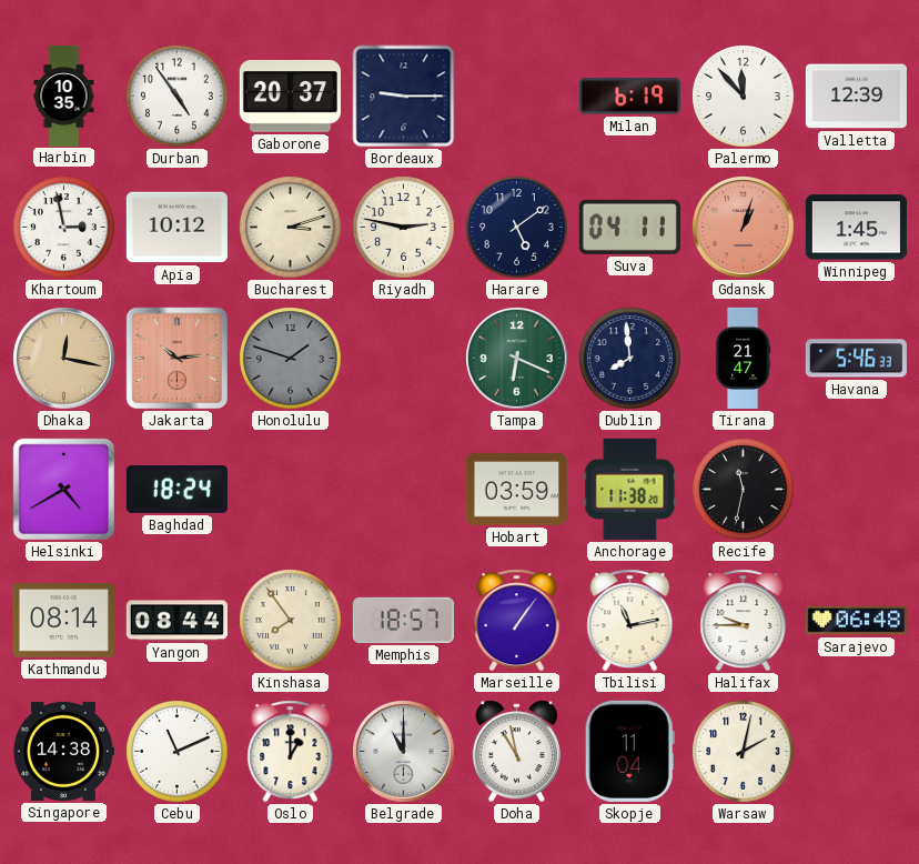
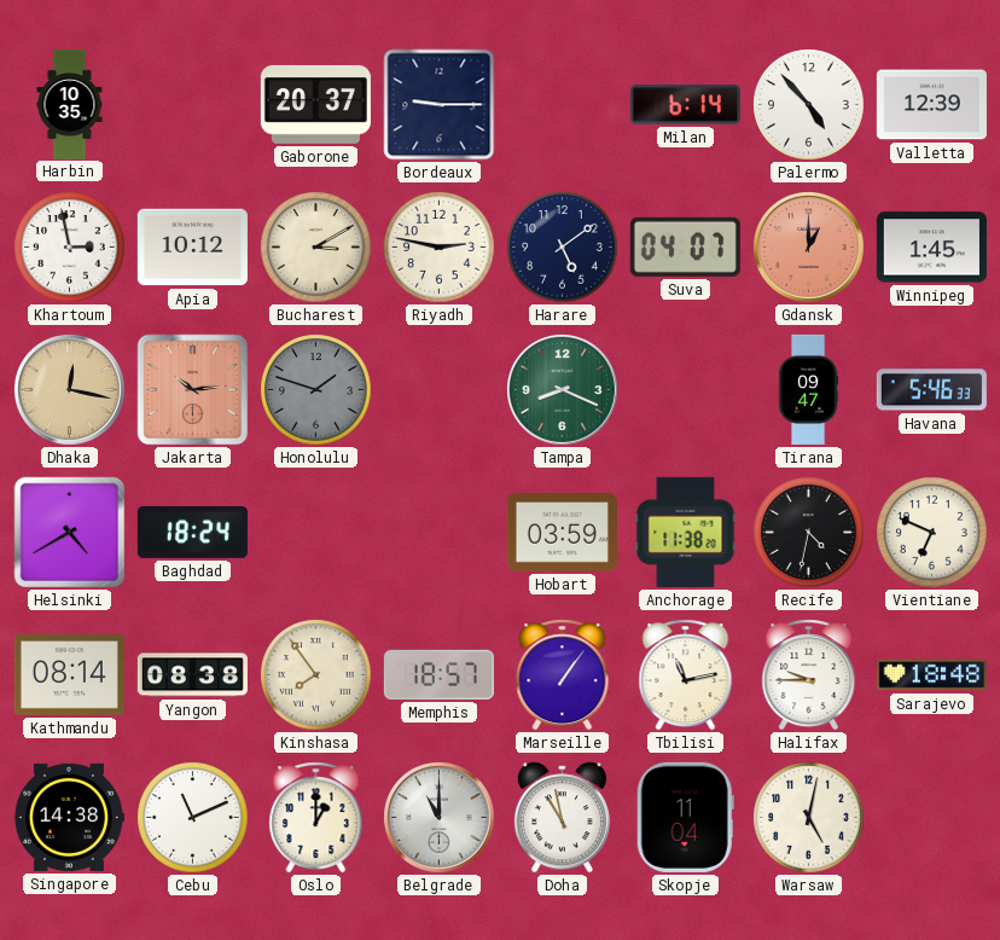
Durban: 4:54 -> none
Milan: 6:19 -> 6:14
Palermo: 11:53 -> 4:53
Bucharest: 3:12 -> 3:10
Suva: 04:11 -> 04:07
Gdansk: 1:03 -> 1:00
Tampa: 6:19 -> 8:19
Dublin: 7:59 -> none
Tirana: 21:47 -> 09:47
Recife: 11:32 -> 4:32
Vientiane: none -> 6:49
Yangon: 08:44 -> 08:38
Sarajevo: 06:48 -> 18:48
Warsaw: 2:02 -> 5:02
